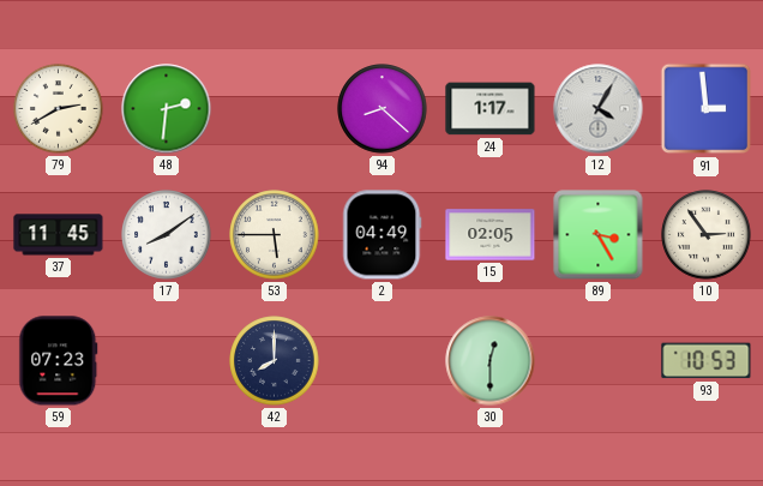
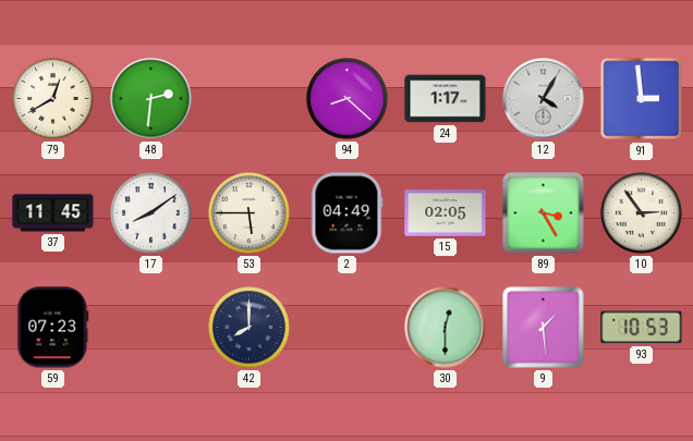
79: 2:40 -> 12:40
9: none -> 1:29
